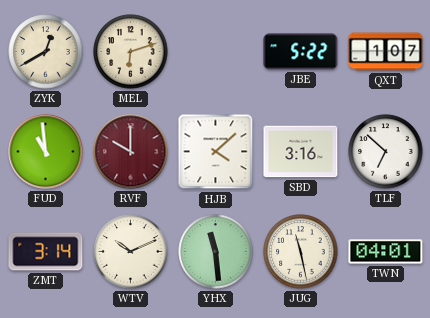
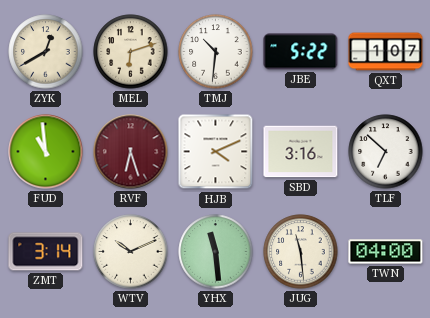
TMJ: none -> 10:31
RVF: 10:00 -> 6:27
HJB: 4:08 -> 4:11
JUG: 11:28 -> 11:29
TWN: 04:01 -> 04:00
